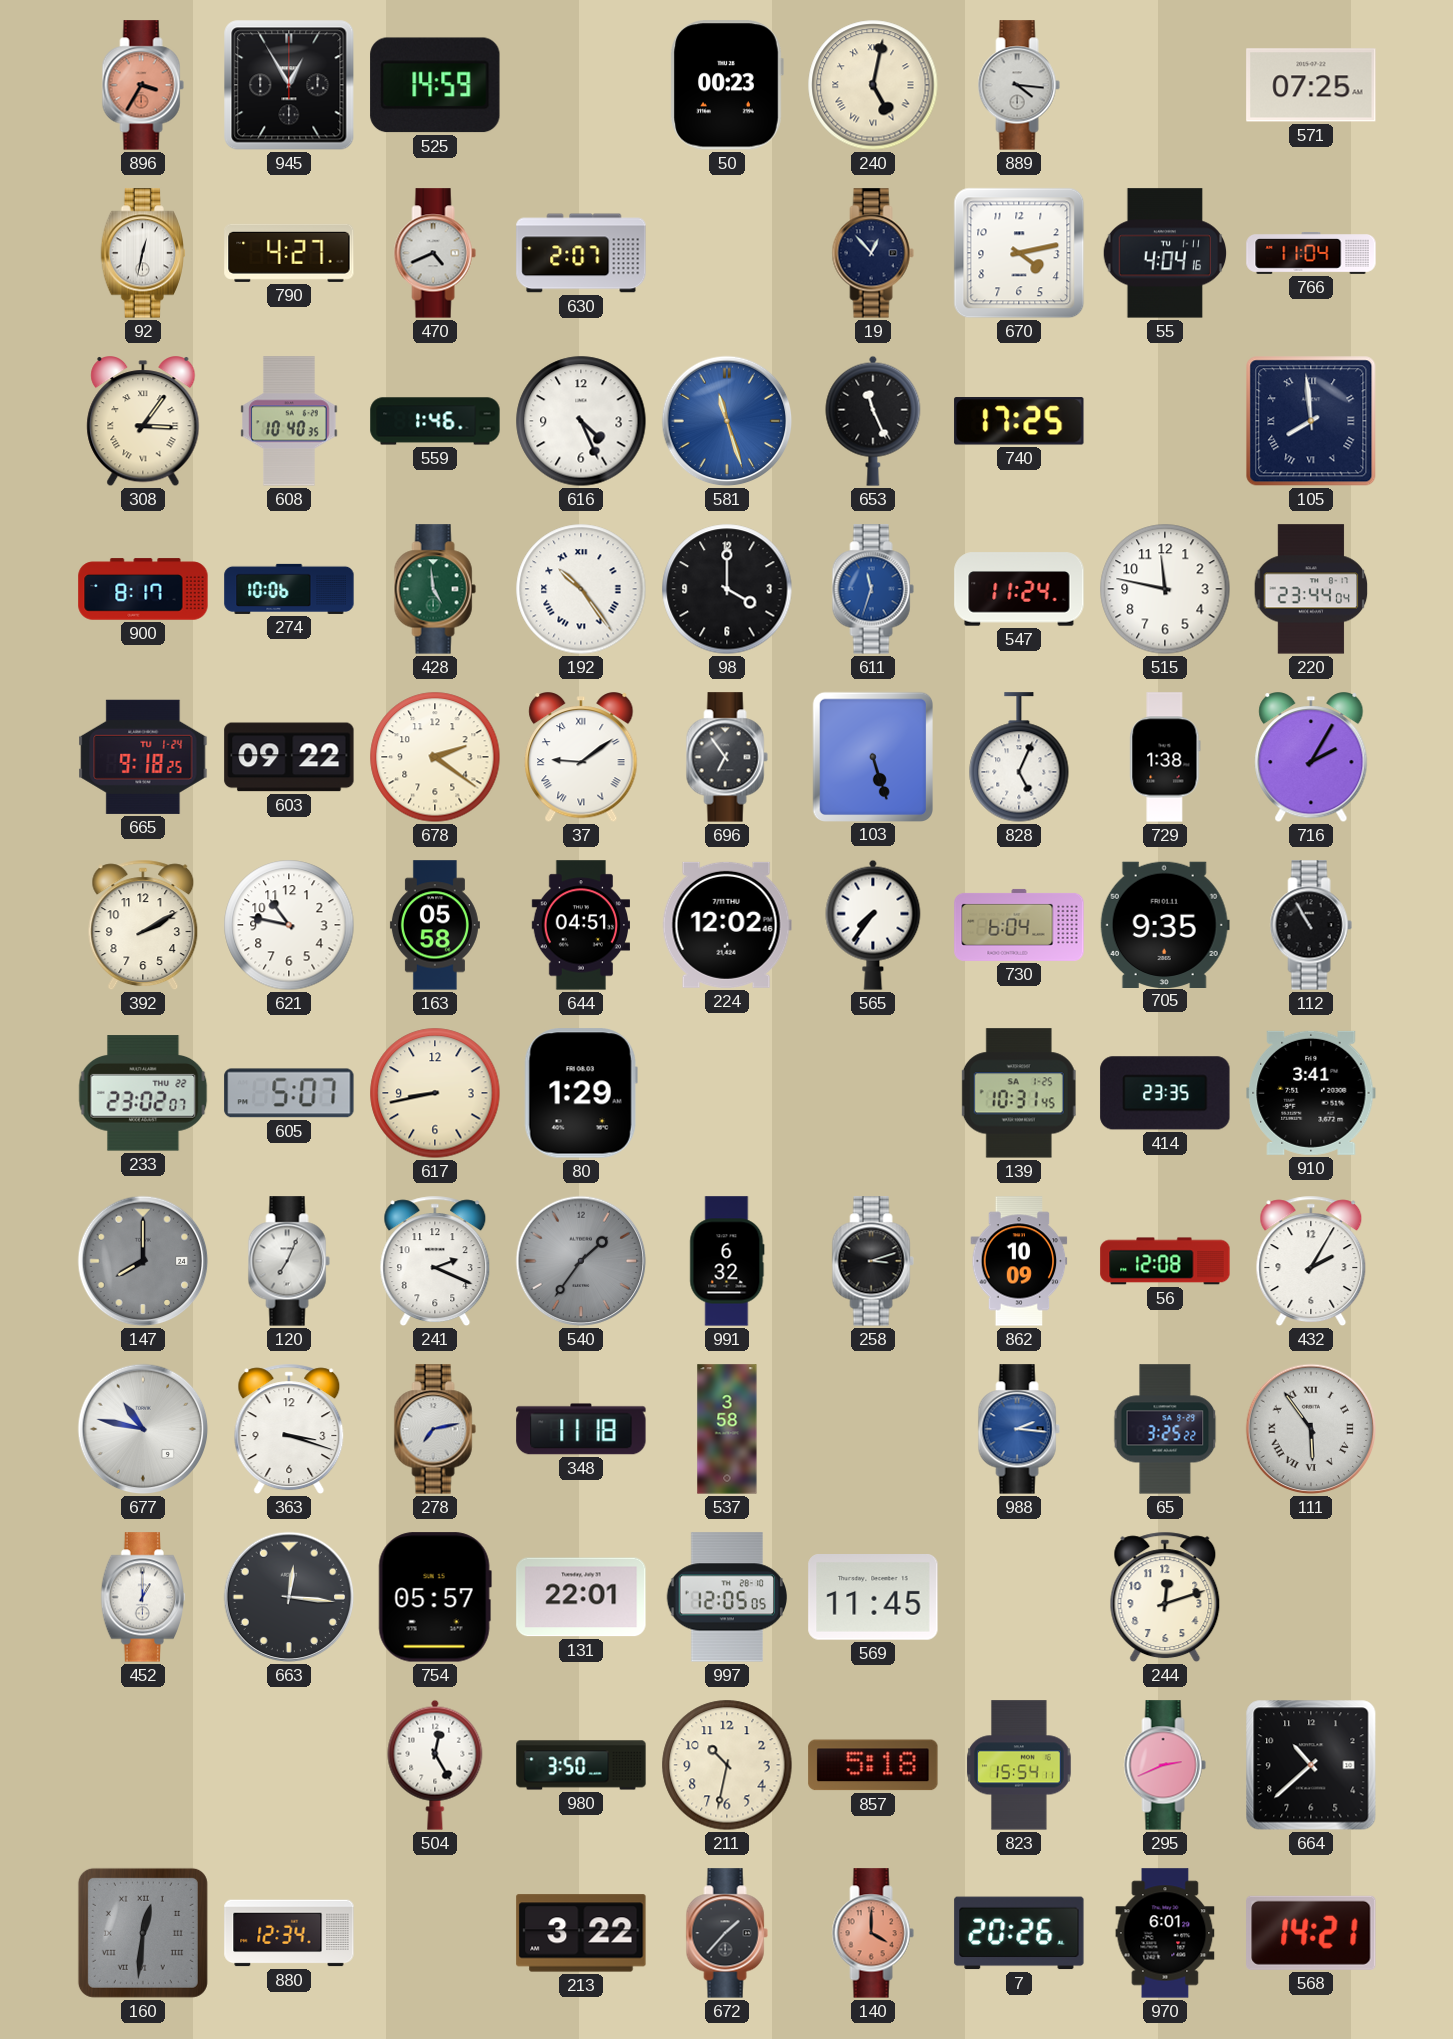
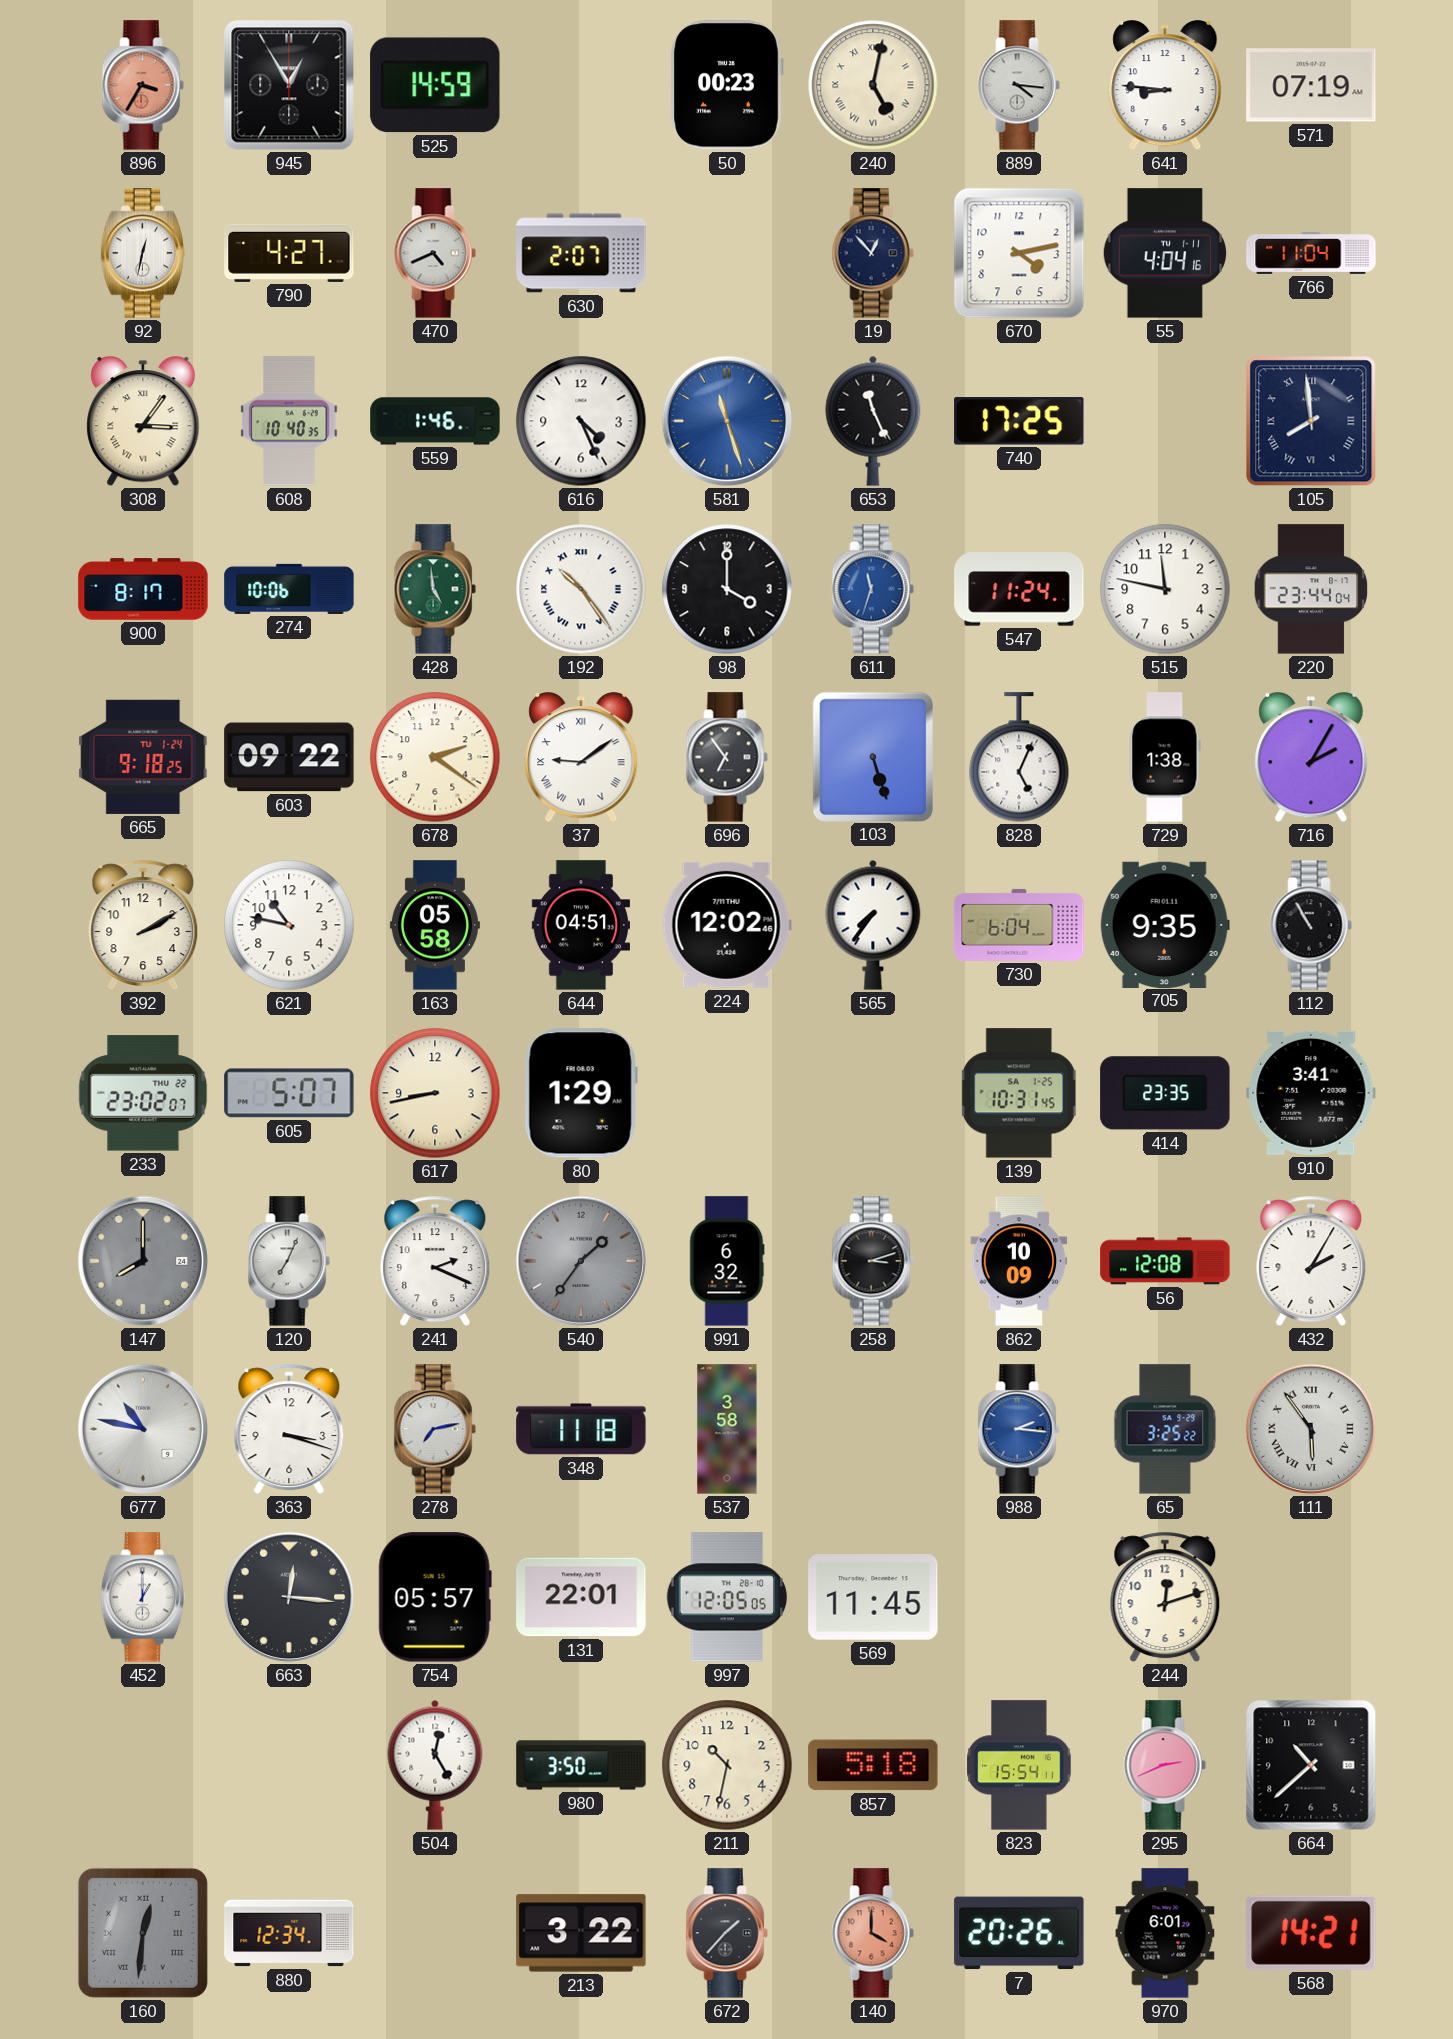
641: none -> 8:46
571: 07:25 -> 07:19
